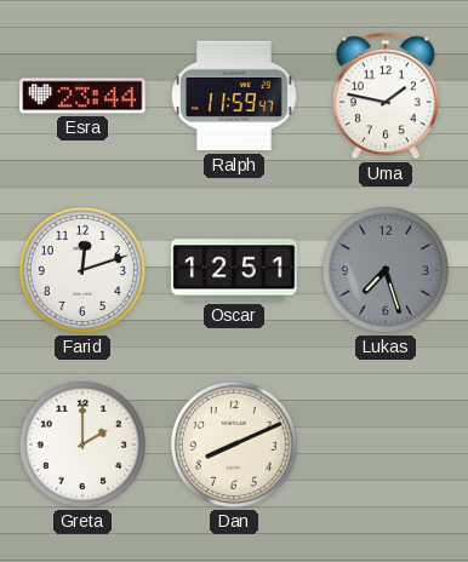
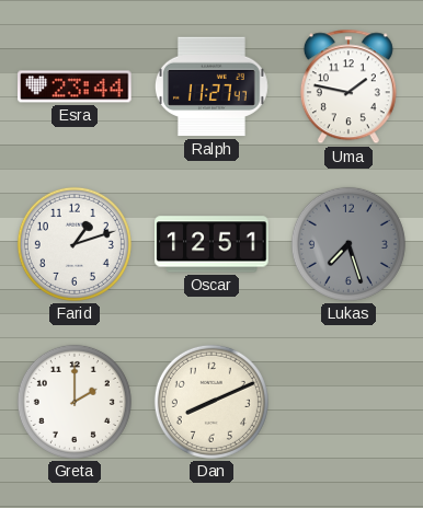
Ralph: 11:59 -> 11:27
Farid: 12:12 -> 1:12
